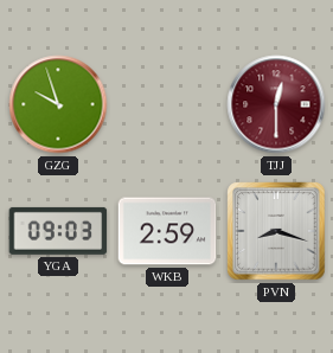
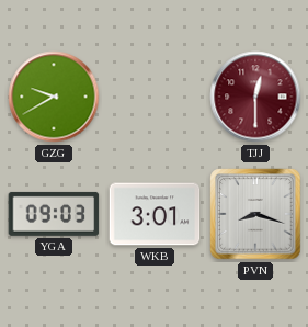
GZG: 9:57 -> 9:40
WKB: 2:59 -> 3:01
